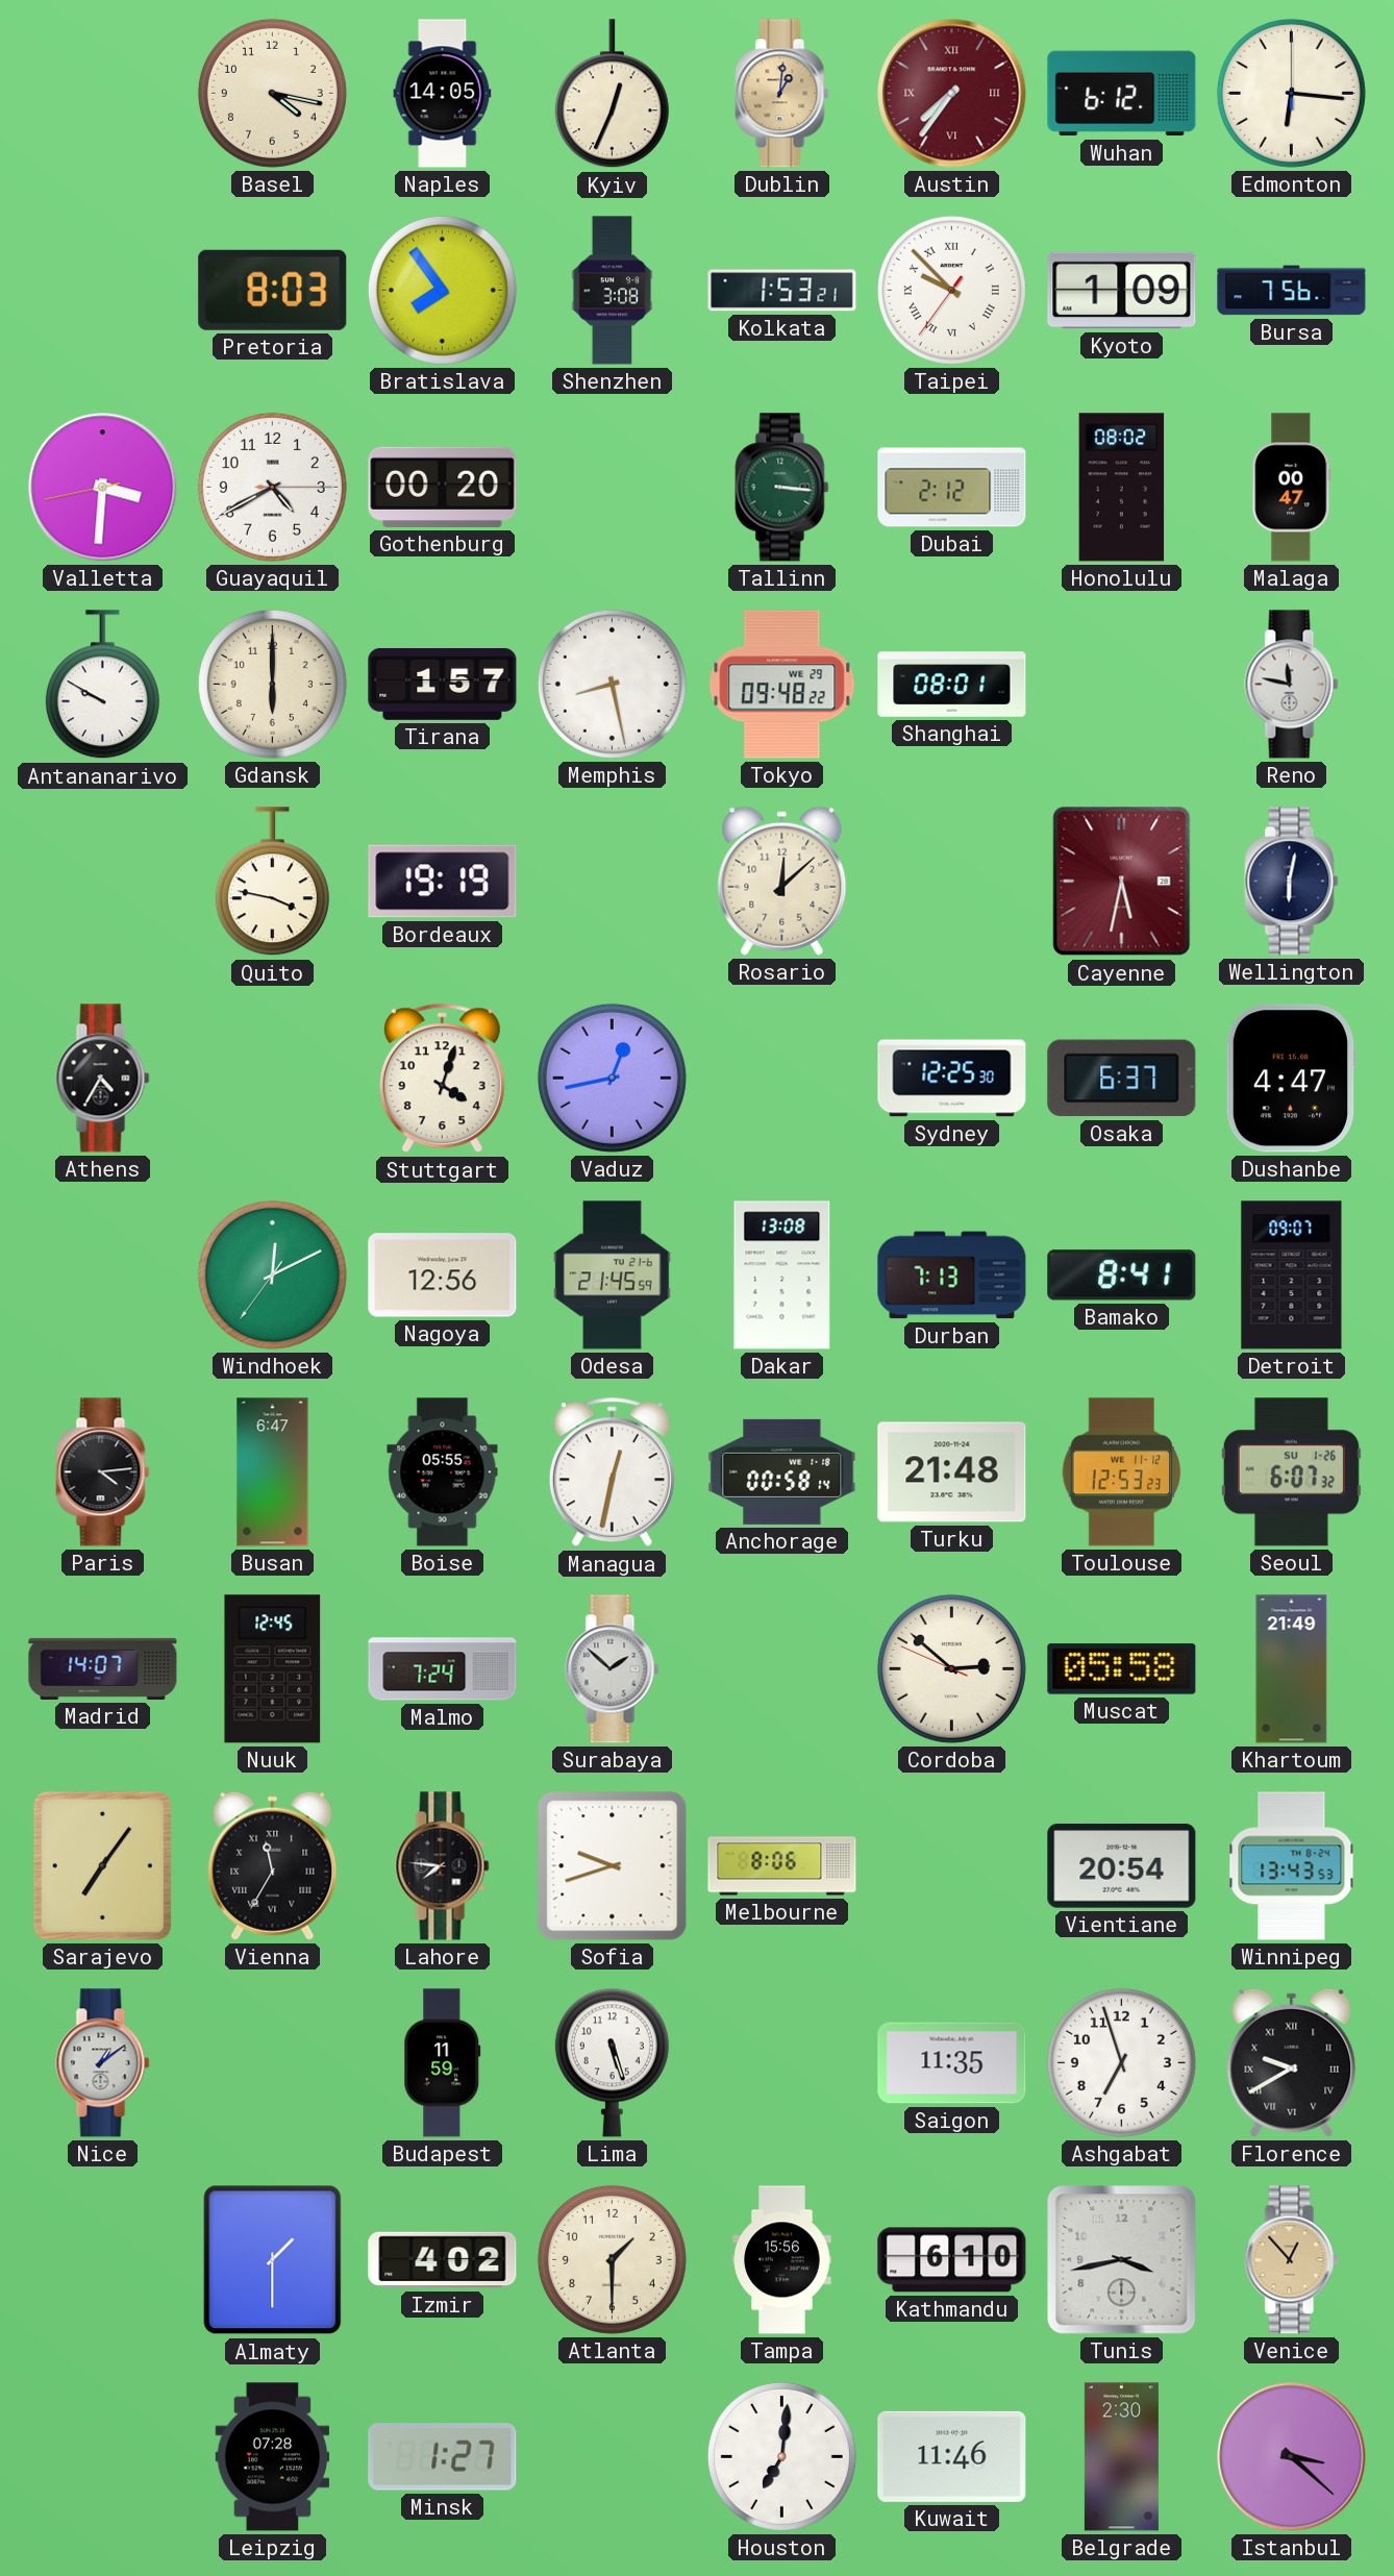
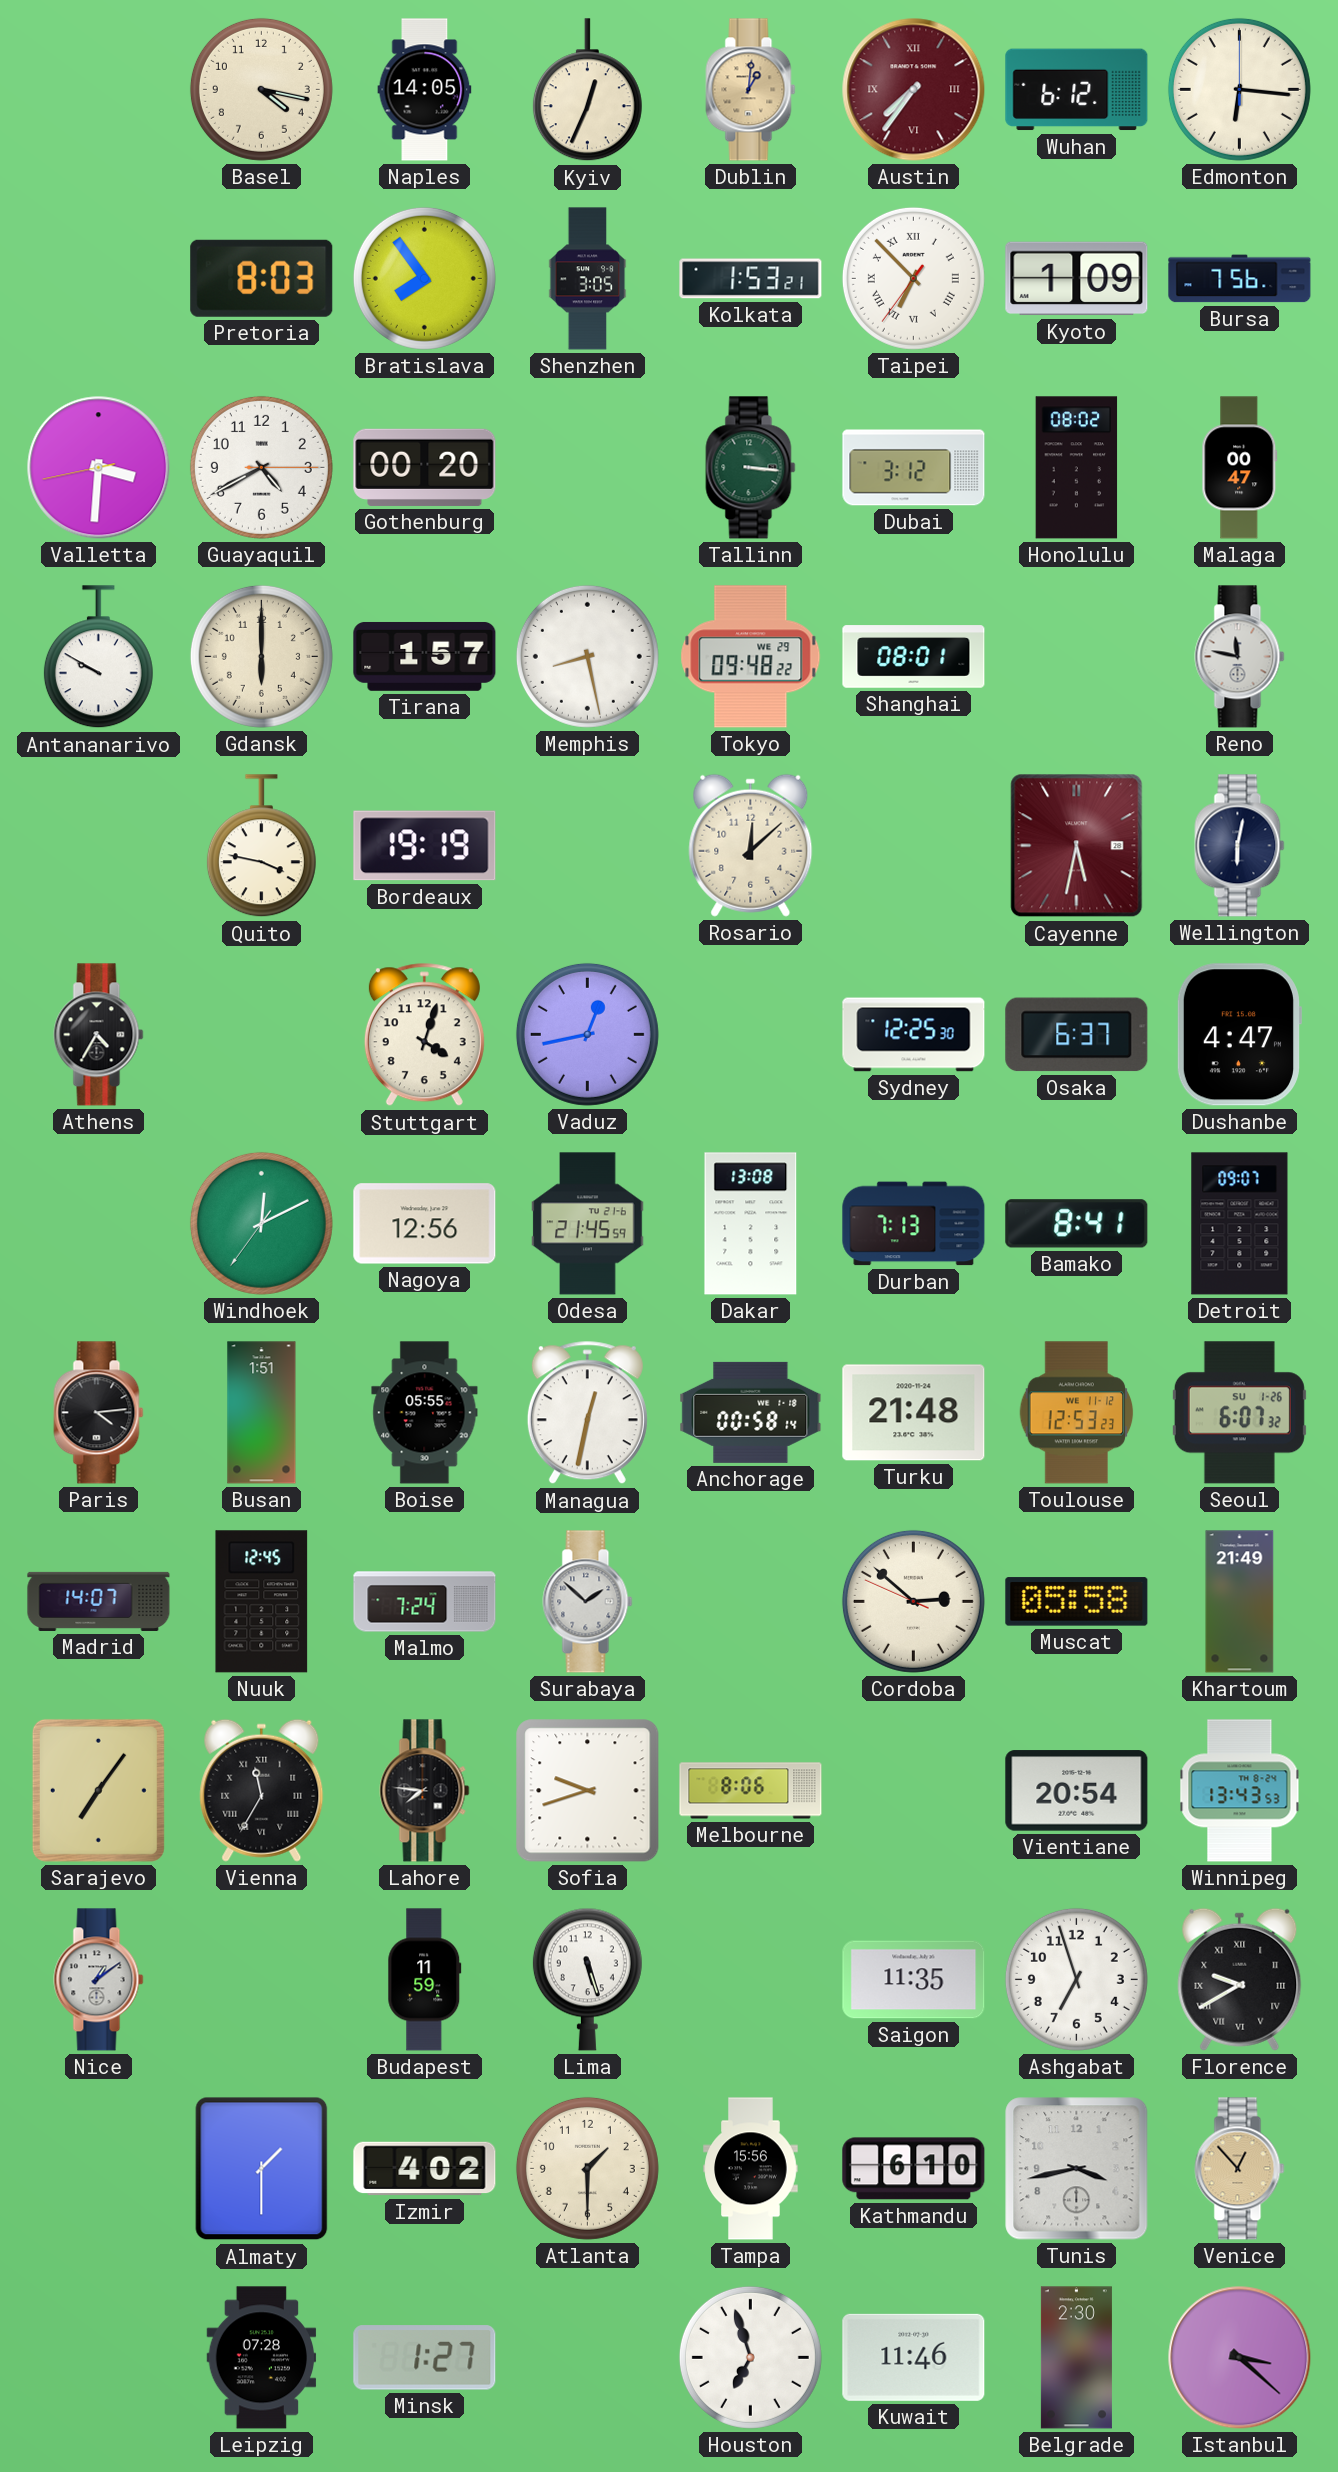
Shenzhen: 3:08 -> 3:05
Taipei: 9:52 -> 6:52
Dubai: 2:12 -> 3:12
Busan: 6:47 -> 1:51
Houston: 7:01 -> 6:57
